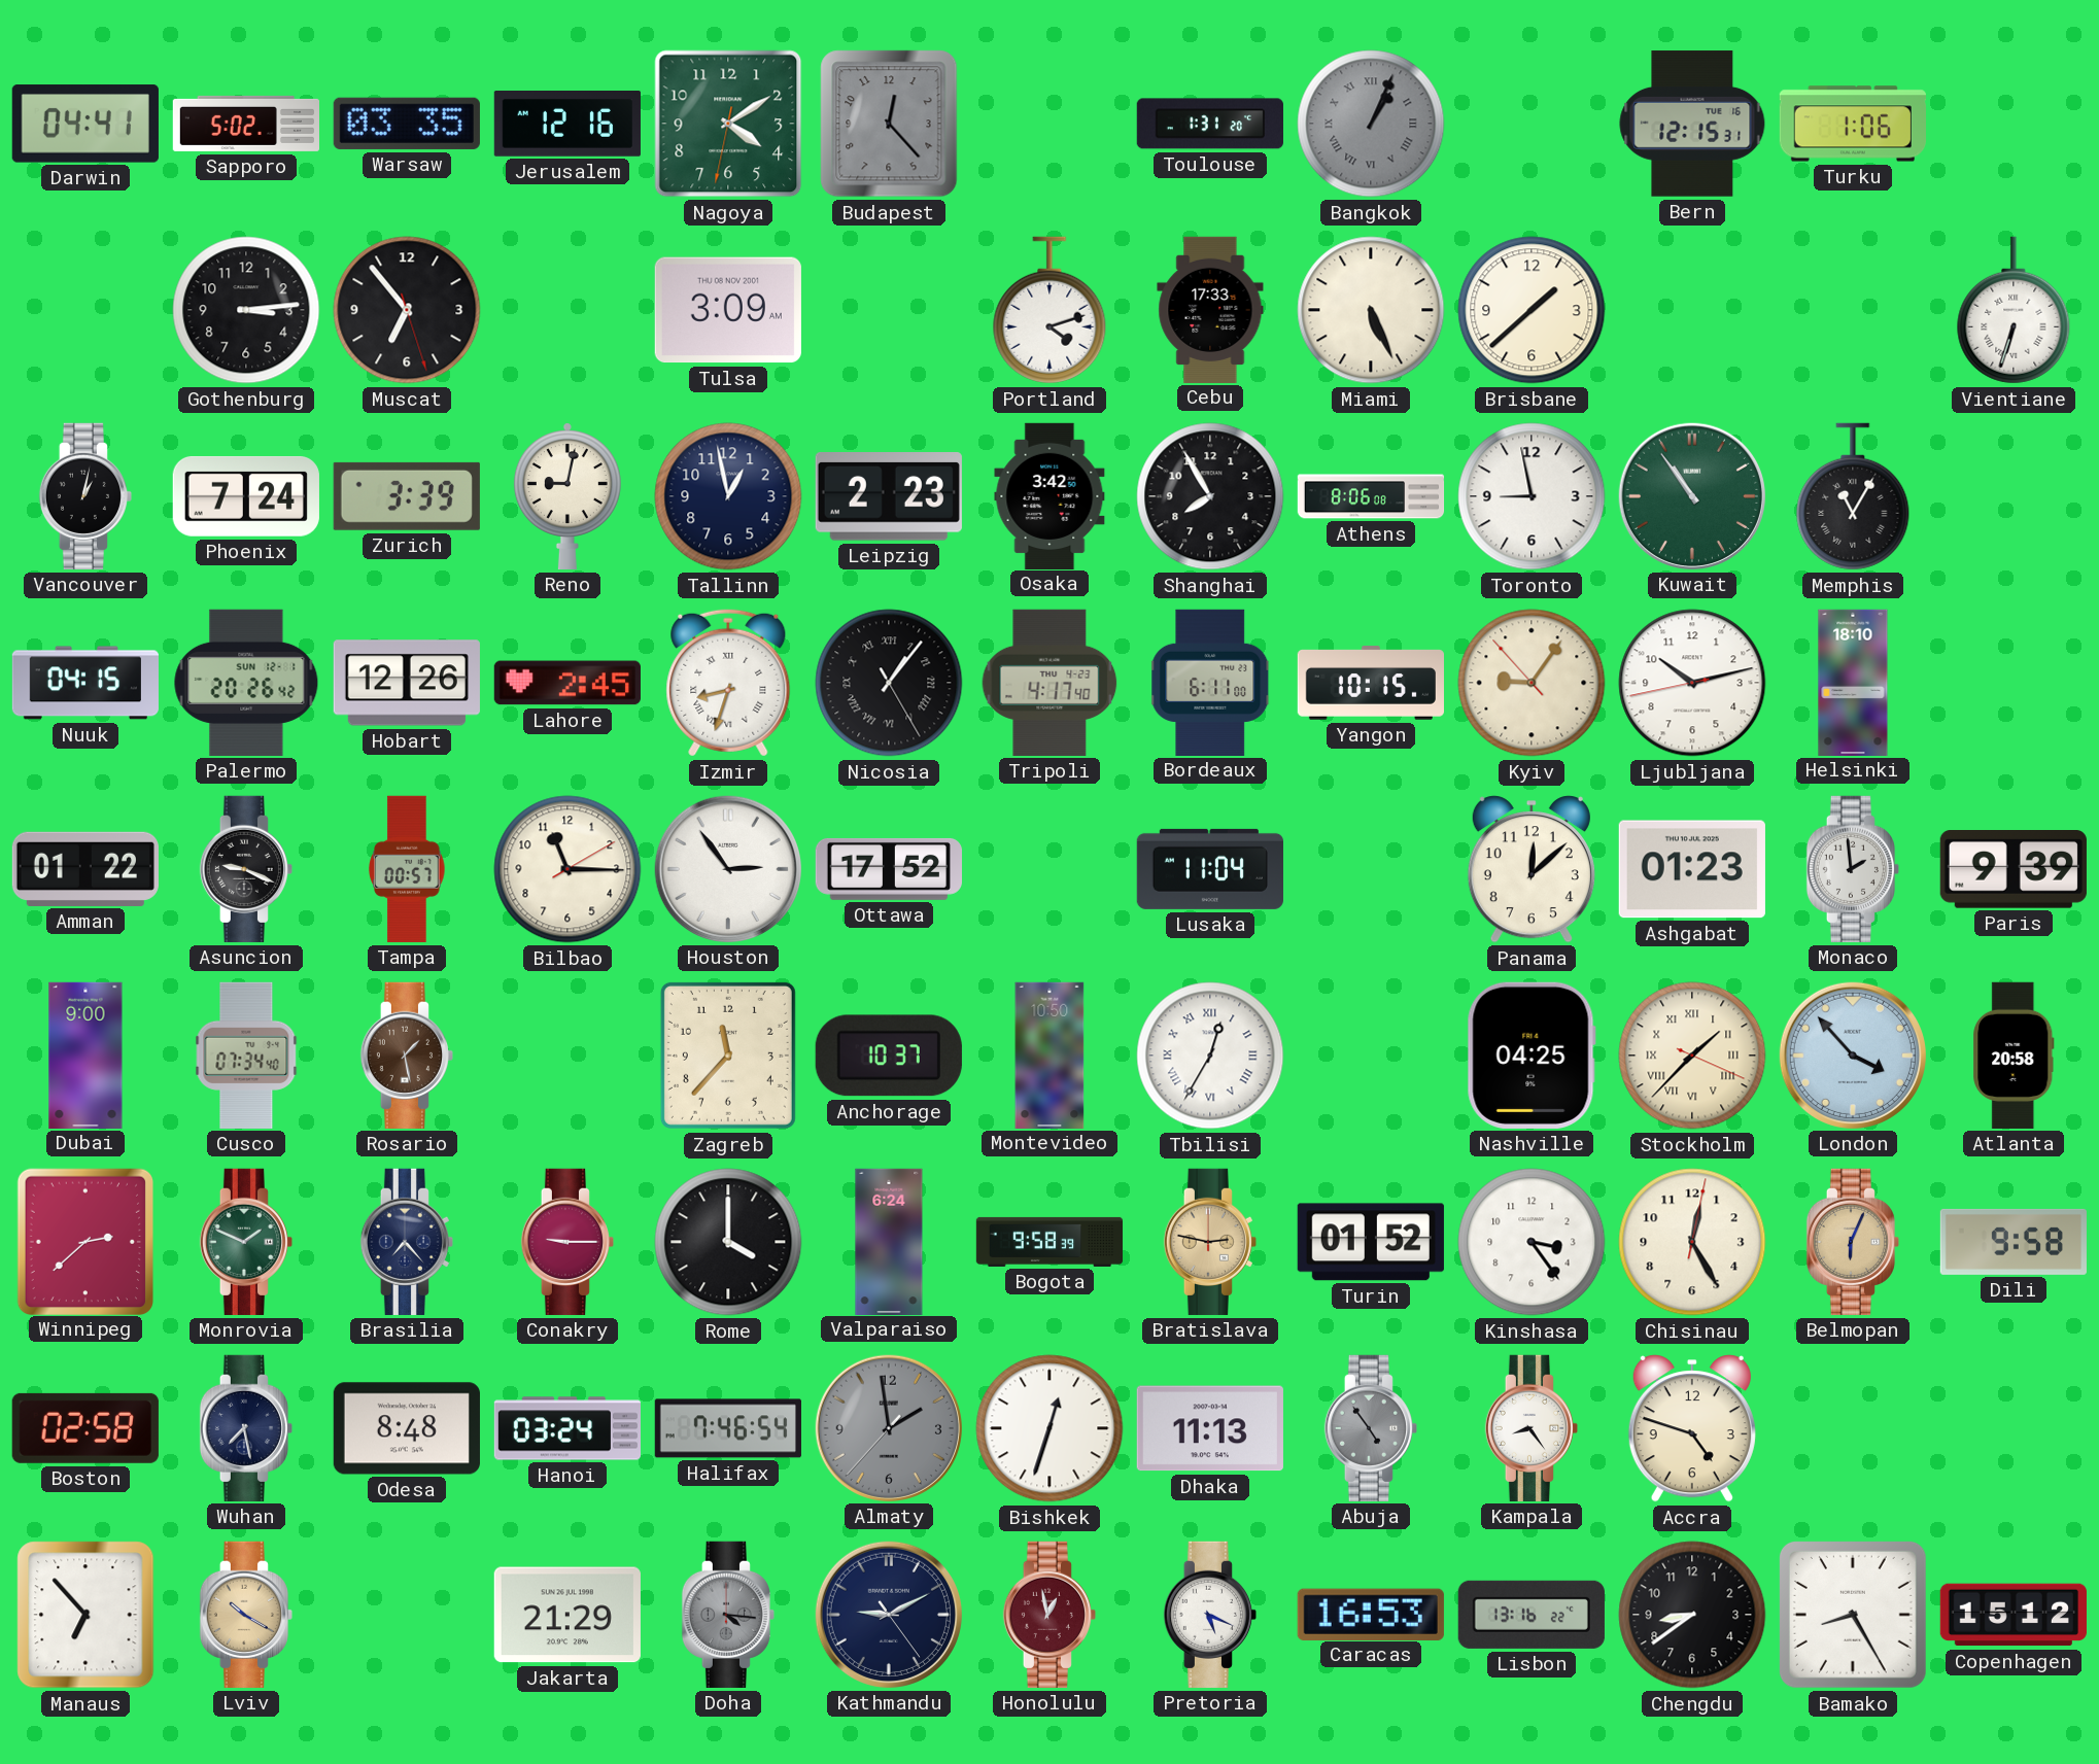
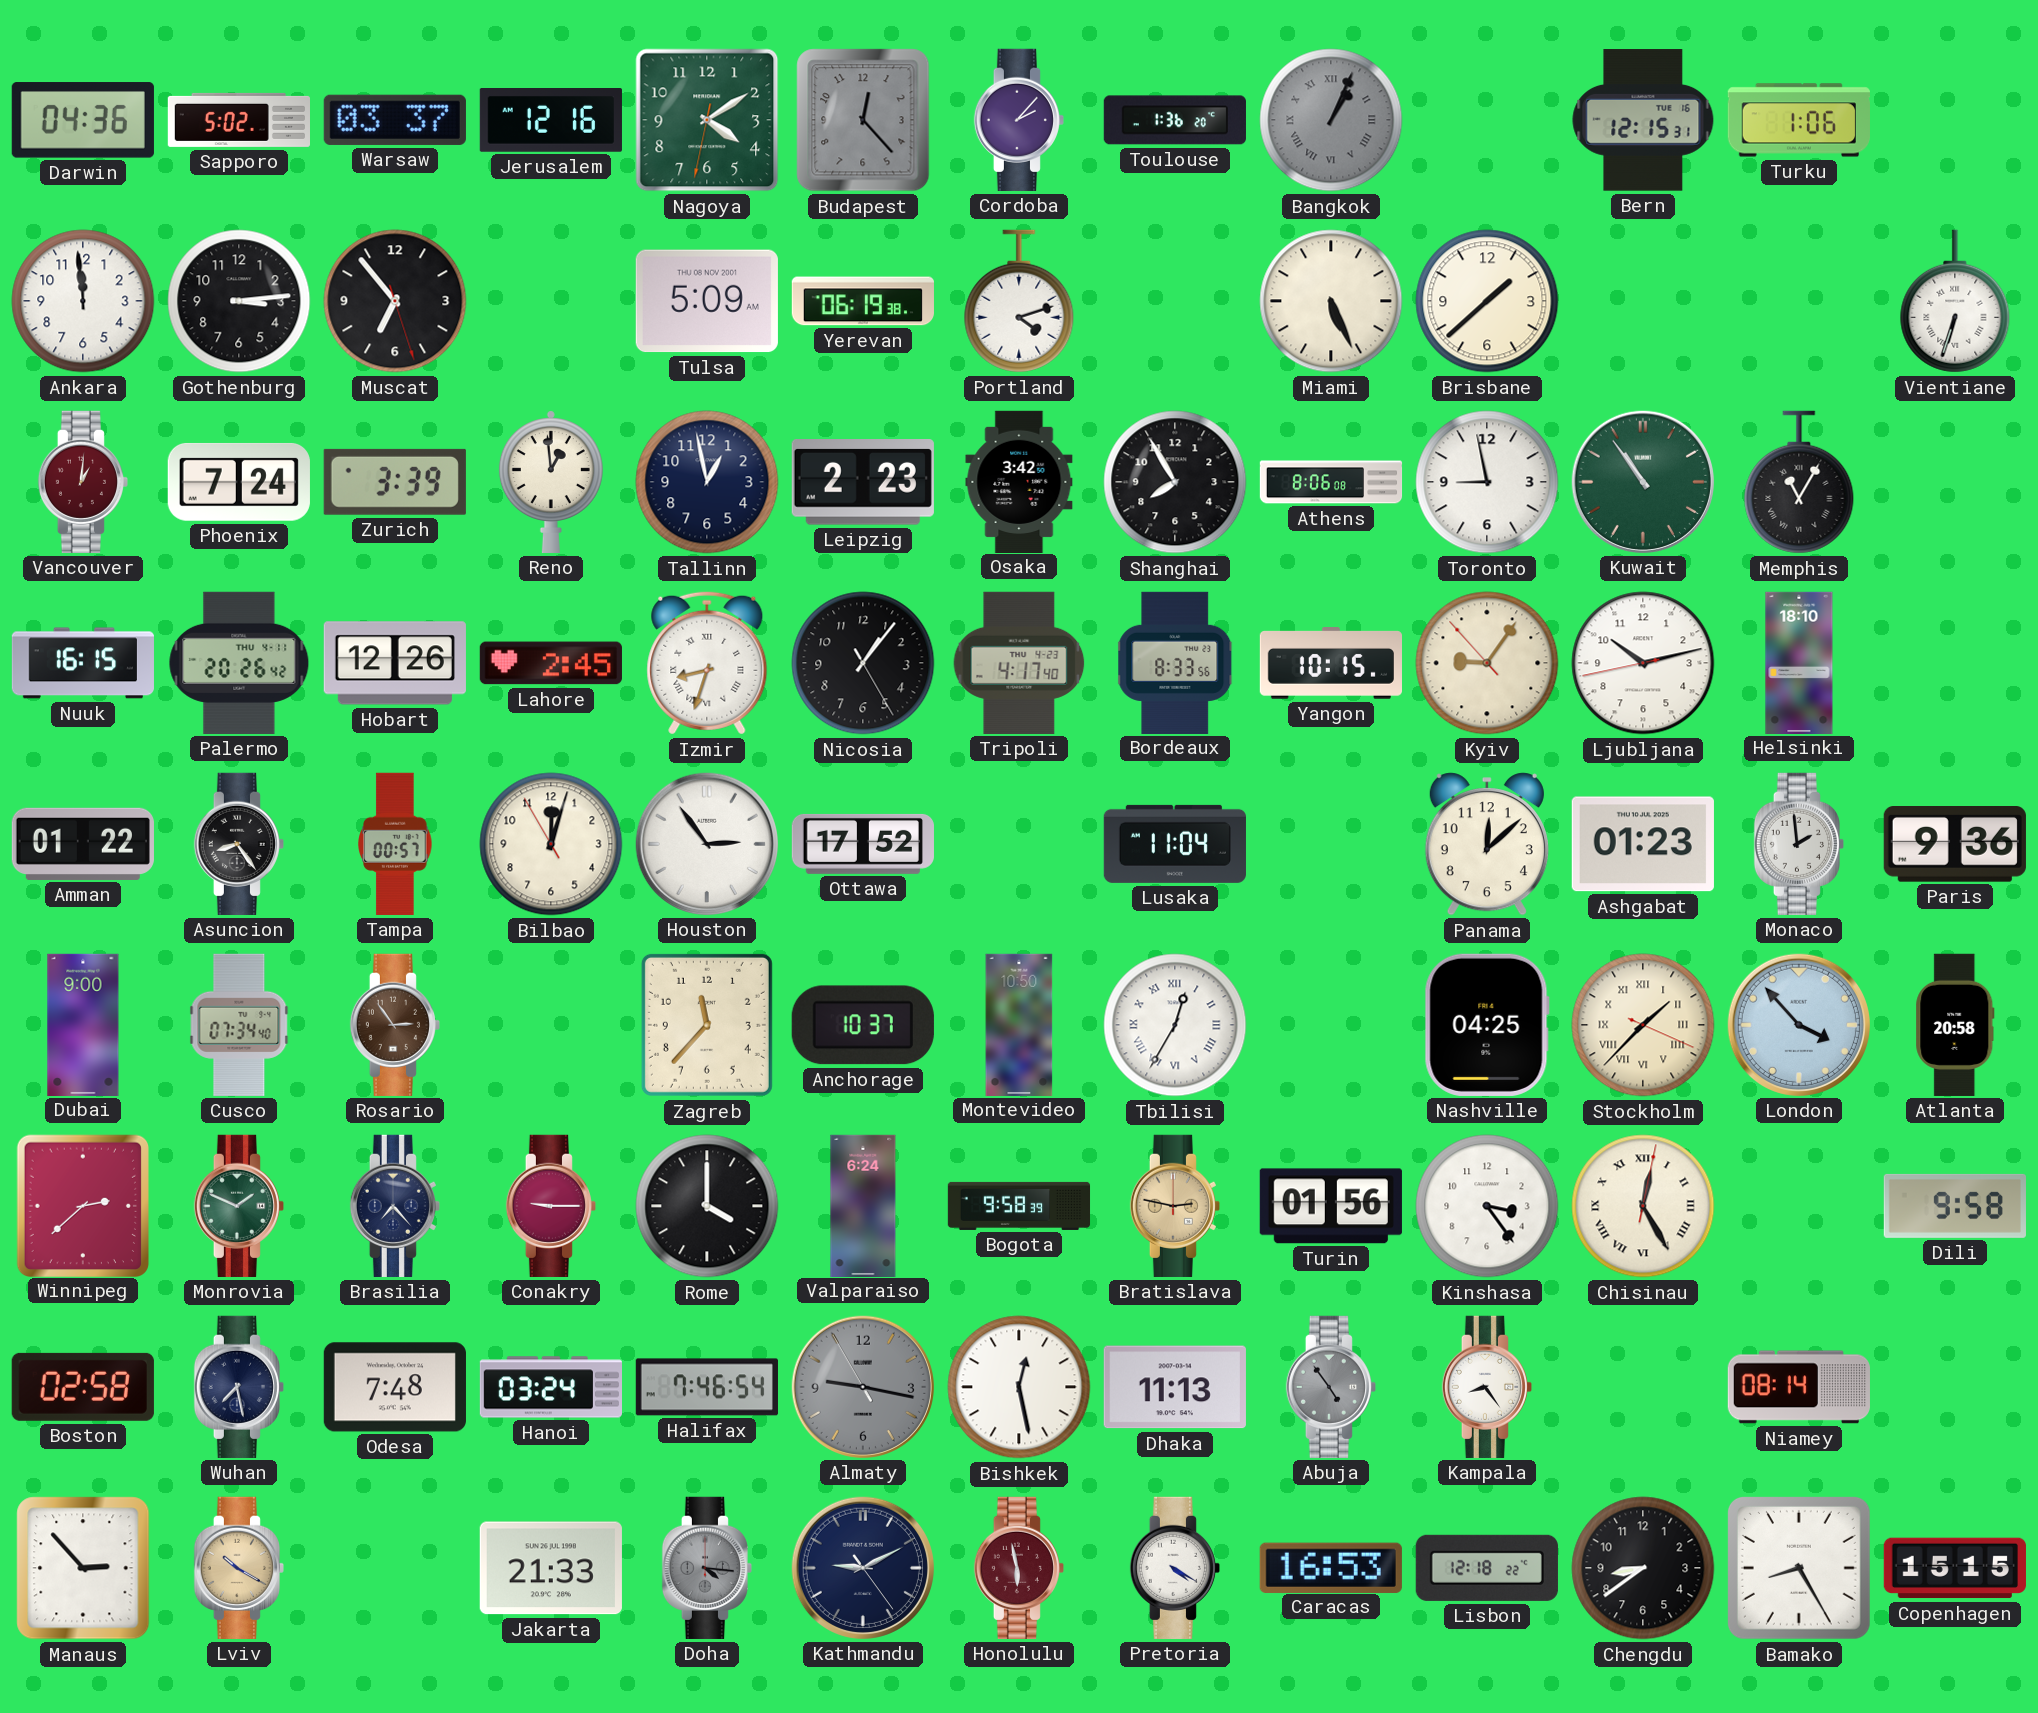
Darwin: 04:41 -> 04:36
Warsaw: 03:35 -> 03:37
Cordoba: none -> 2:07
Toulouse: 1:31 -> 1:36
Ankara: none -> 11:59
Tulsa: 3:09 -> 5:09
Yerevan: none -> 06:19
Cebu: 17:33 -> none
Vancouver: 1:02 -> 1:01
Vancouver dial: black -> burgundy
Reno: 9:02 -> 12:59
Nuuk: 04:15 -> 16:15
Palermo date: SUN 12-1 -> THU 4-11
Nicosia numerals: Roman -> Arabic
Bordeaux: 6:11 -> 8:33
Asuncion: 9:19 -> 8:24
Bilbao: 11:15 -> 12:02
Paris: 9:39 -> 9:36
Rosario: 1:28 -> 2:54
Turin: 01:52 -> 01:56
Chisinau numerals: Arabic -> Roman
Belmopan: 6:04 -> none
Odesa: 8:48 -> 7:48
Almaty: 1:58 -> 9:16
Bishkek: 12:33 -> 12:28
Accra: 4:48 -> none
Niamey: none -> 08:14
Manaus: 6:53 -> 2:53
Jakarta: 21:29 -> 21:33
Honolulu: 12:58 -> 5:58
Pretoria: 5:19 -> 4:20
Lisbon: 13:16 -> 12:18
Copenhagen: 15:12 -> 15:15
